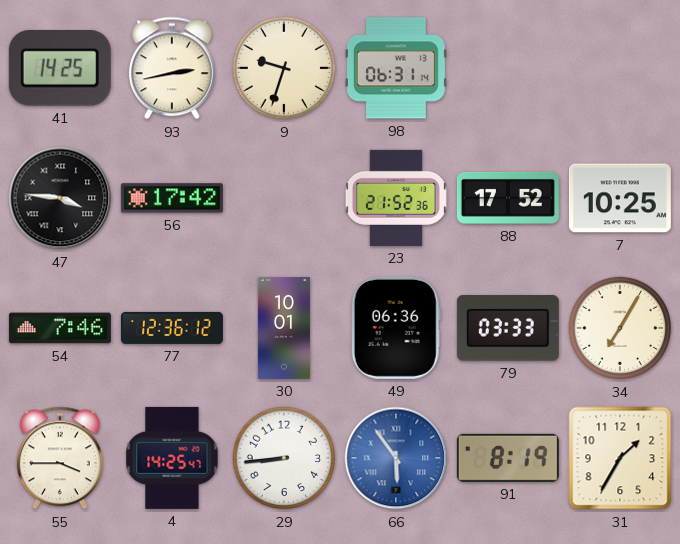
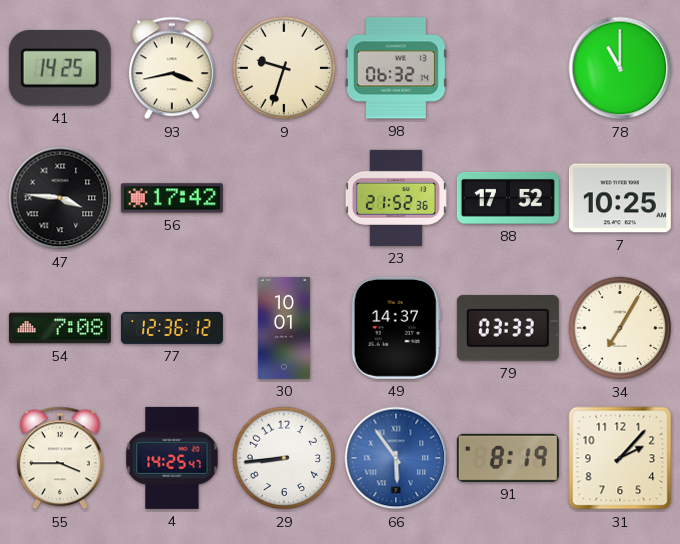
93: 2:43 -> 3:43
98: 06:31 -> 06:32
78: none -> 11:00
54: 7:46 -> 7:08
49: 06:36 -> 14:37
31: 1:35 -> 2:07
